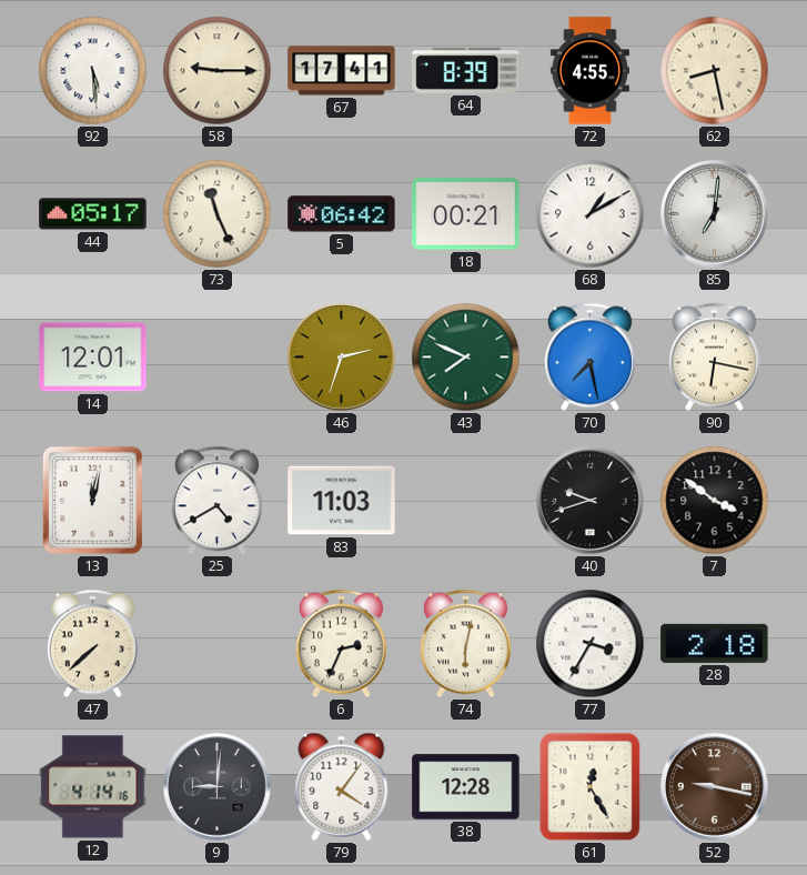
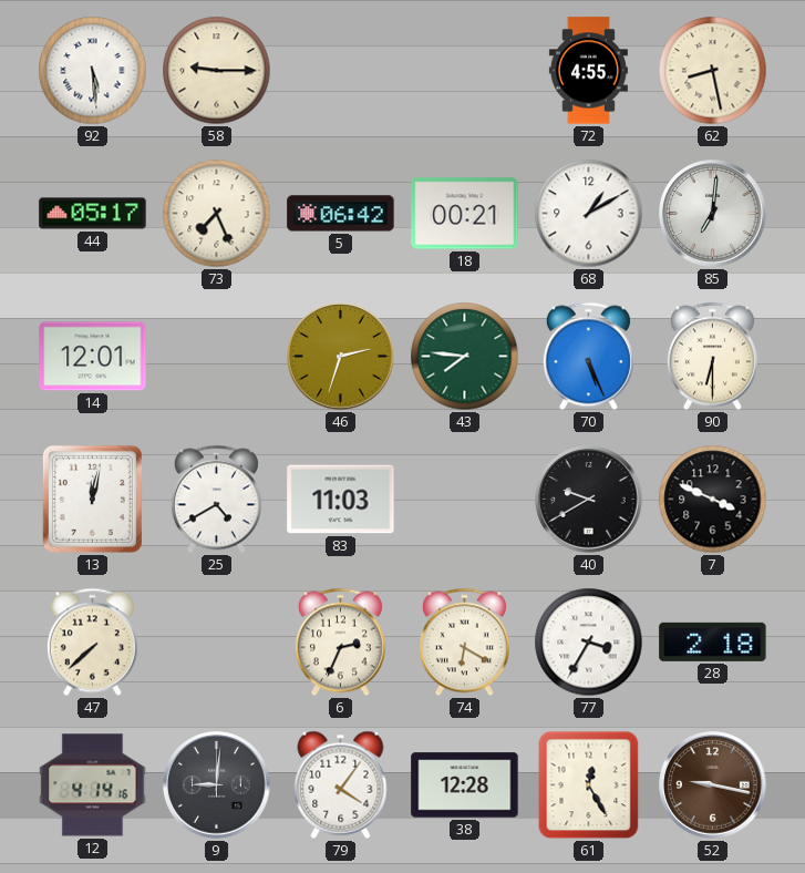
67: 17:41 -> none
64: 8:39 -> none
73: 11:26 -> 7:26
43: 7:49 -> 7:46
70: 7:28 -> 5:26
90: 6:17 -> 6:30
40: 9:42 -> 9:40
7: 3:51 -> 3:49
74: 6:02 -> 6:20
